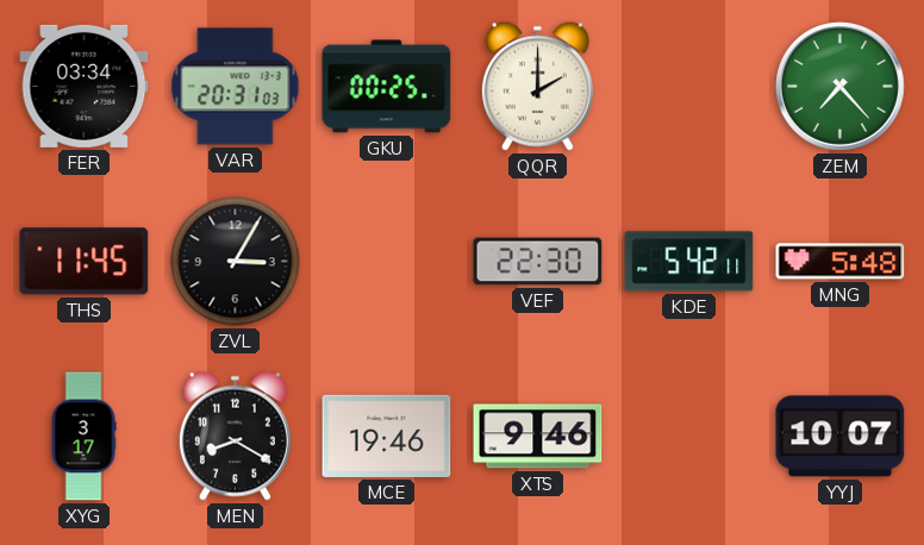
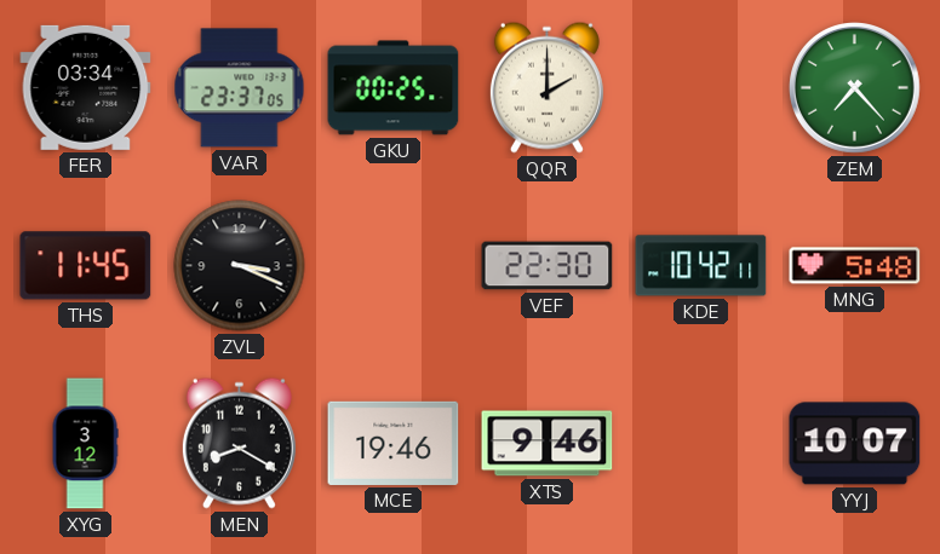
VAR: 20:31 -> 23:37
ZVL: 3:05 -> 3:19
KDE: 5:42 -> 10:42
XYG: 3:17 -> 3:12
